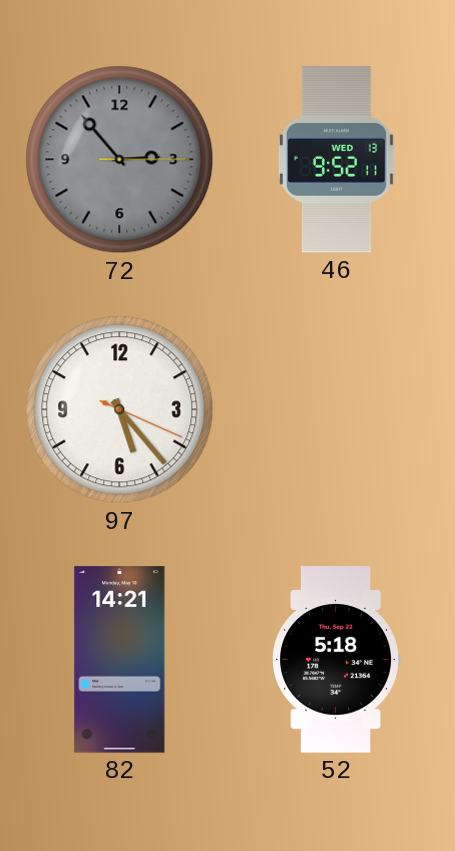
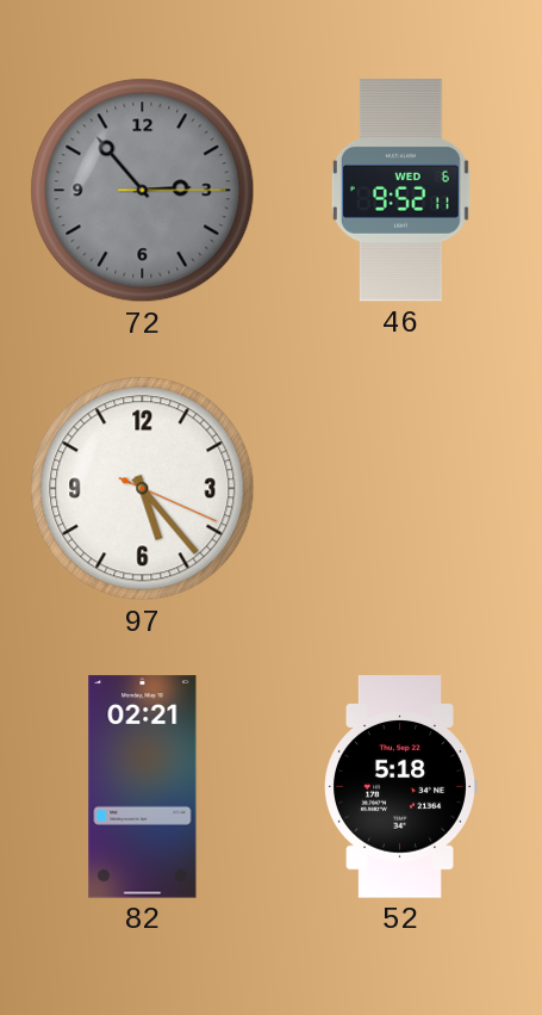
46 date: WED 13 -> WED 6
82: 14:21 -> 02:21
